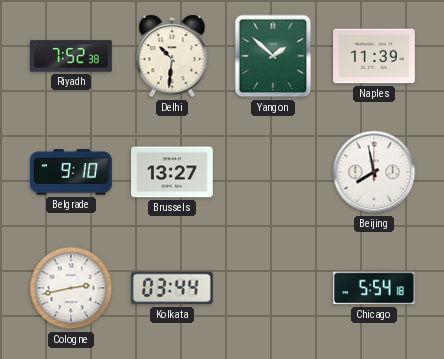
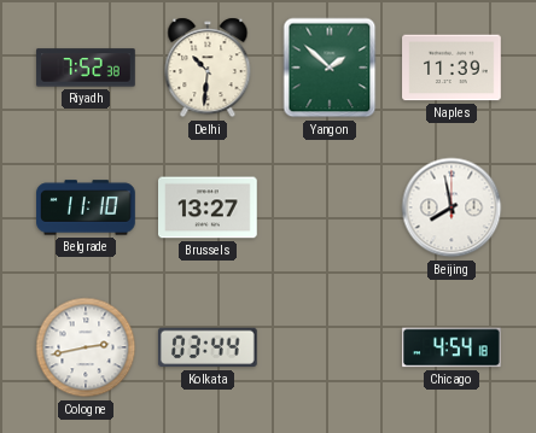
Belgrade: 9:10 -> 11:10
Chicago: 5:54 -> 4:54
